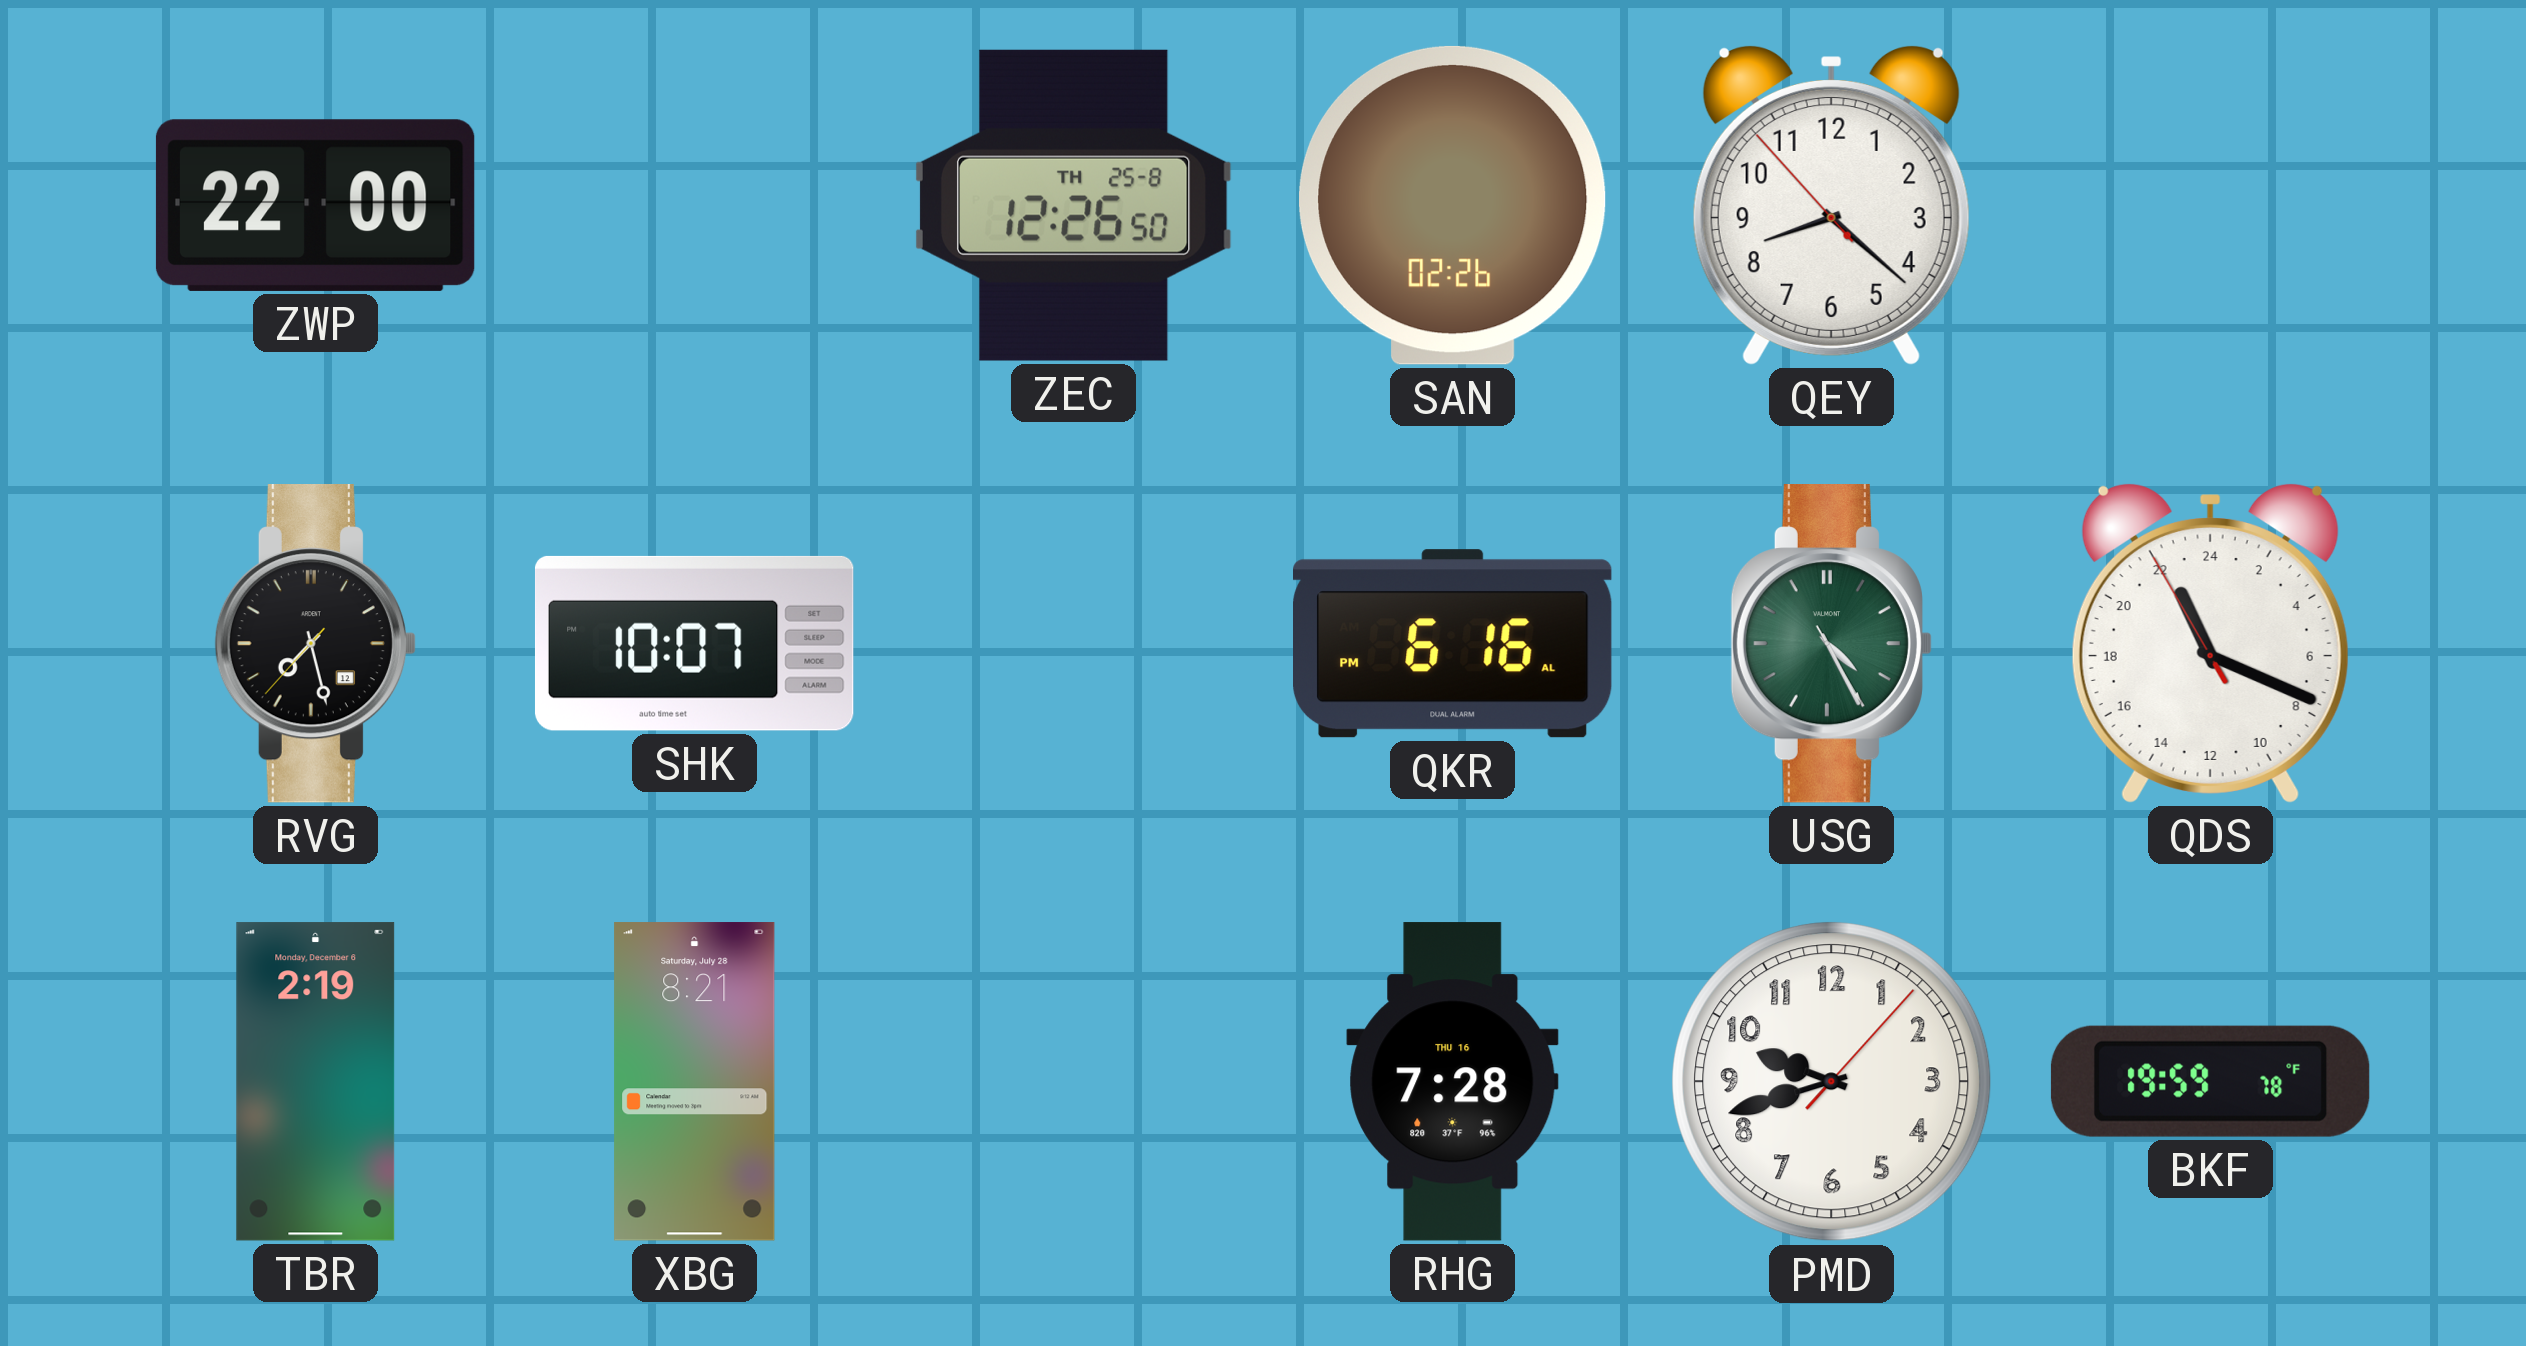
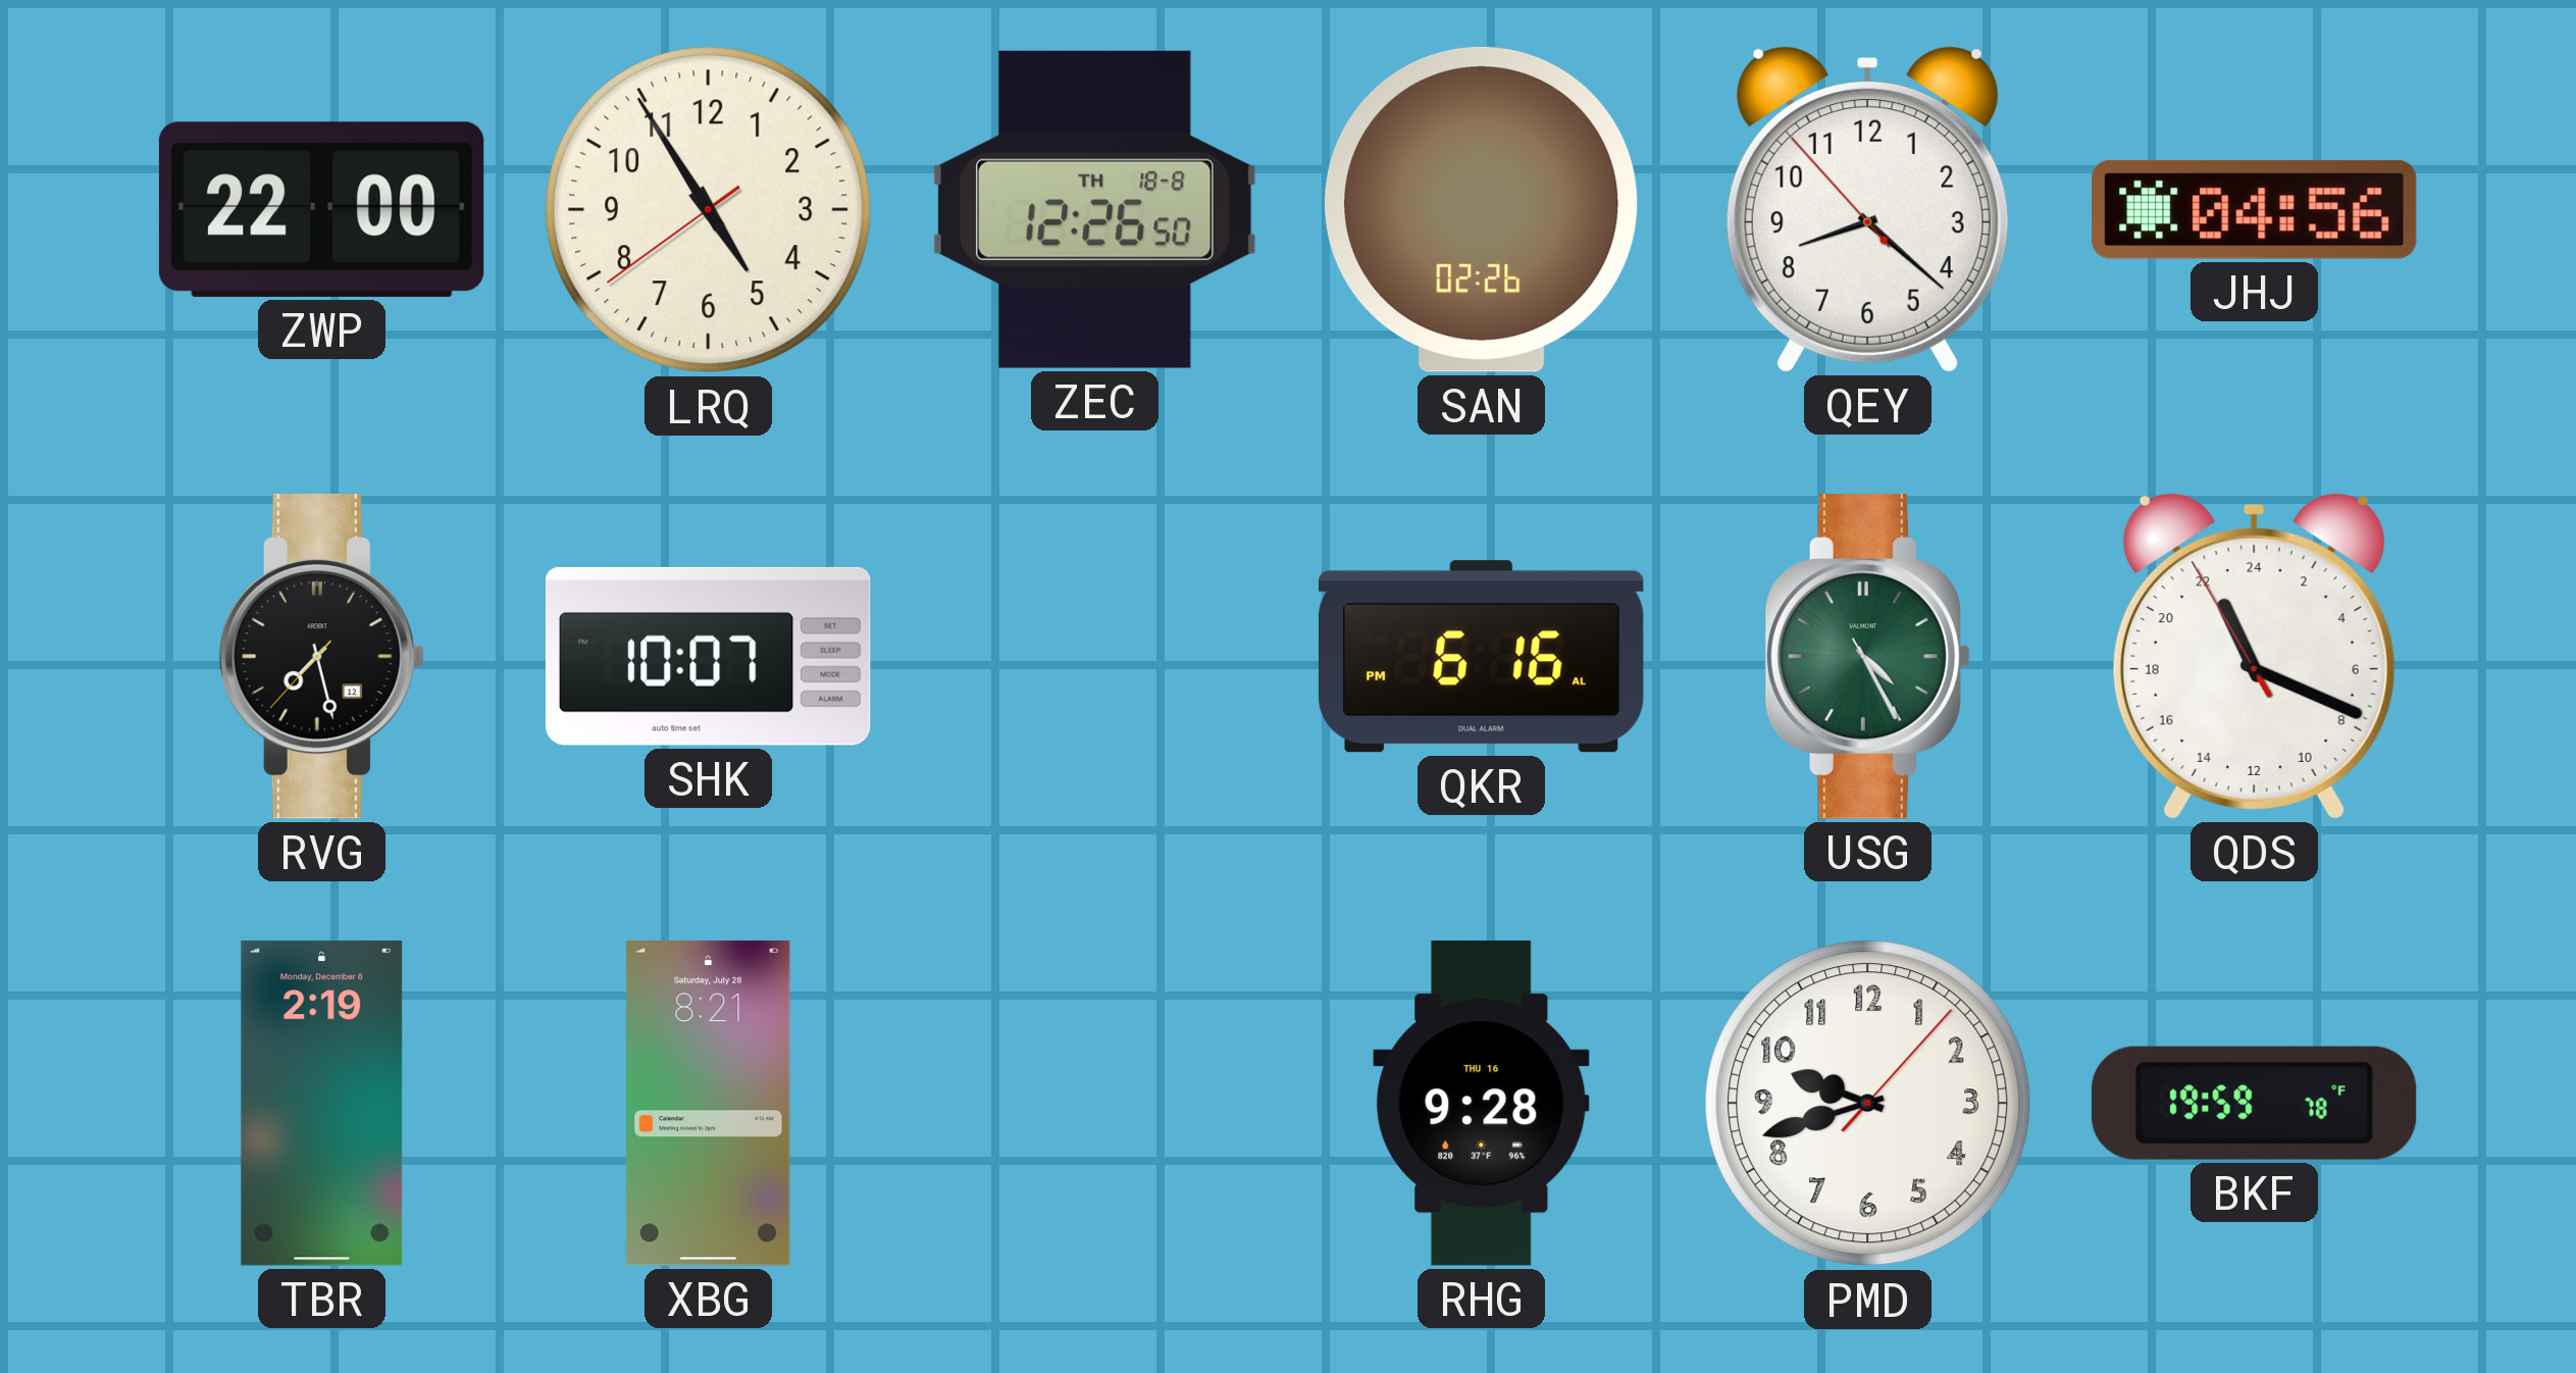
LRQ: none -> 4:54
ZEC date: TH 25-8 -> TH 18-8
JHJ: none -> 04:56
RHG: 7:28 -> 9:28
